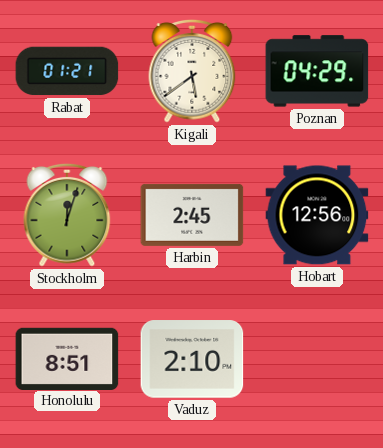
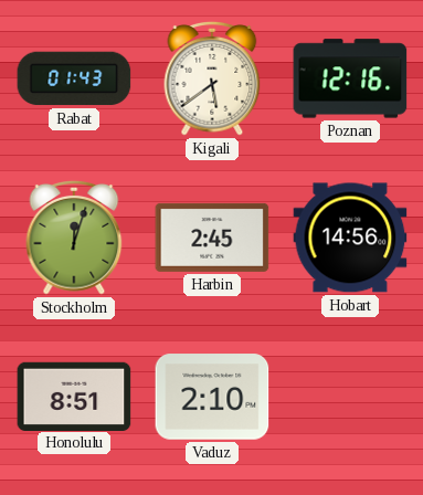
Rabat: 01:21 -> 01:43
Poznan: 04:29 -> 12:16
Hobart: 12:56 -> 14:56
